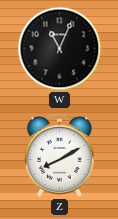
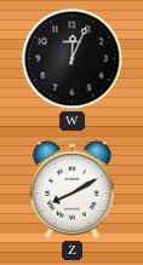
W: 11:04 -> 12:04
